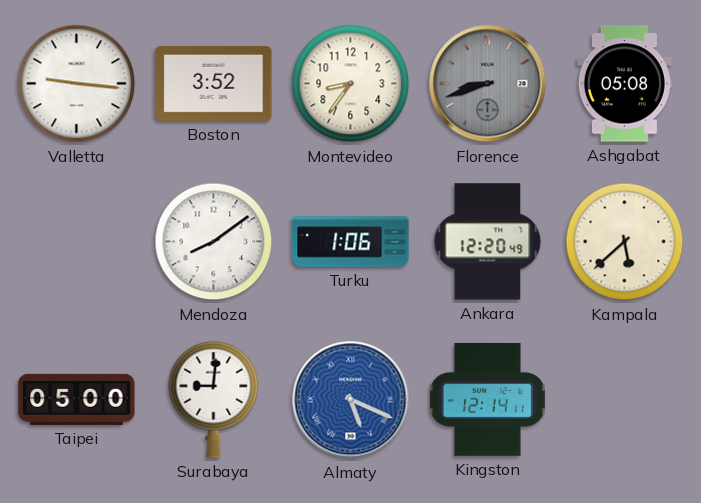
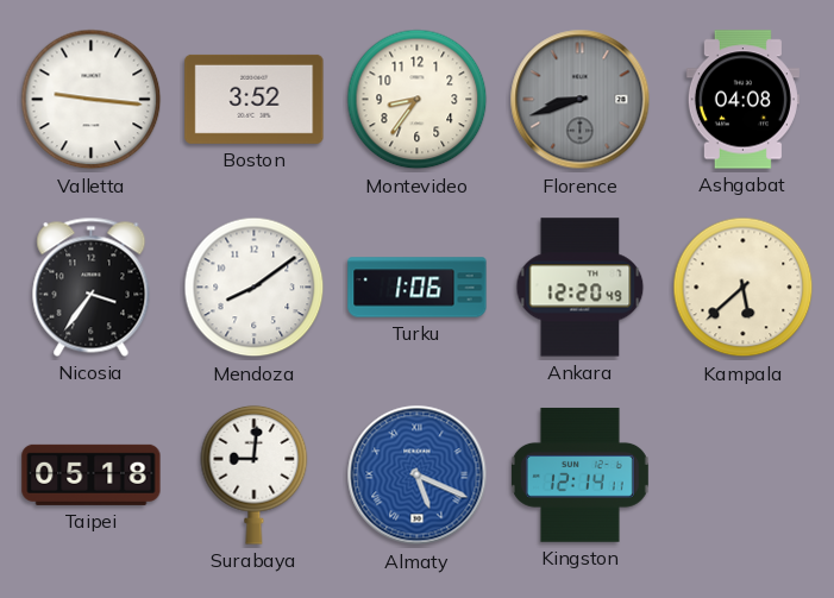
Ashgabat: 05:08 -> 04:08
Nicosia: none -> 3:36
Taipei: 05:00 -> 05:18
